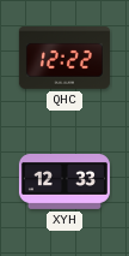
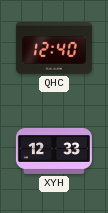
QHC: 12:22 -> 12:40
